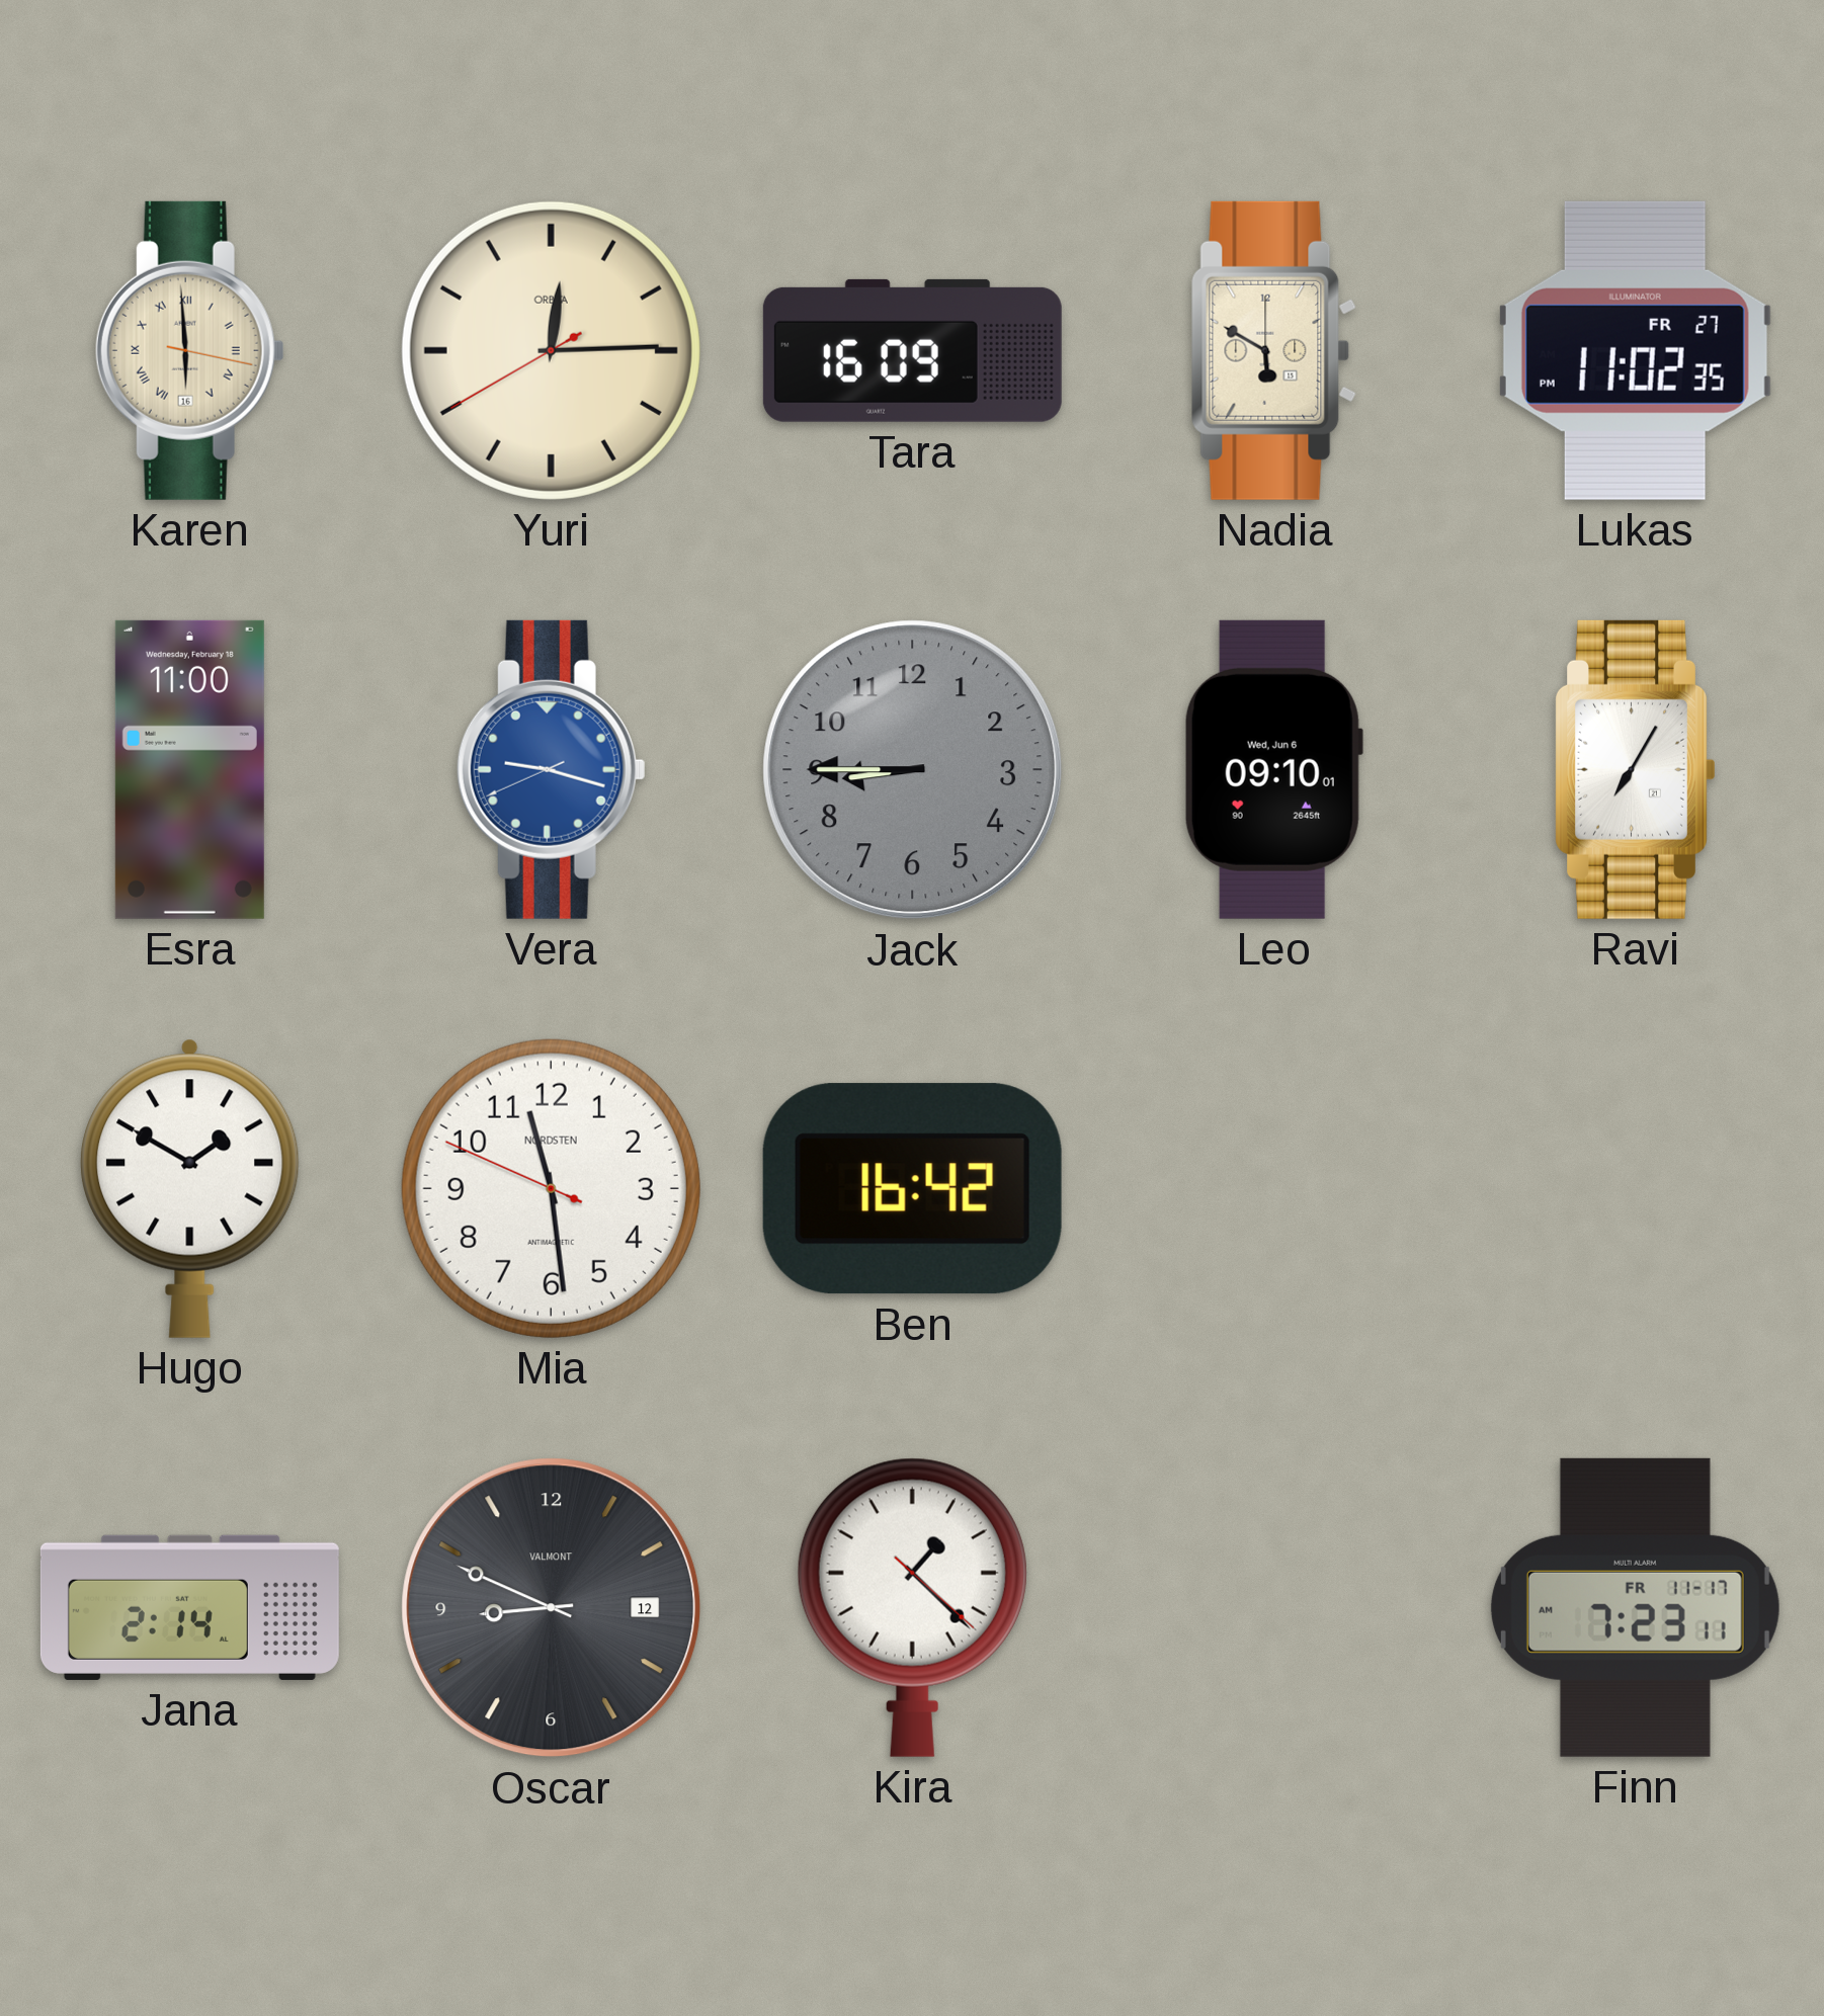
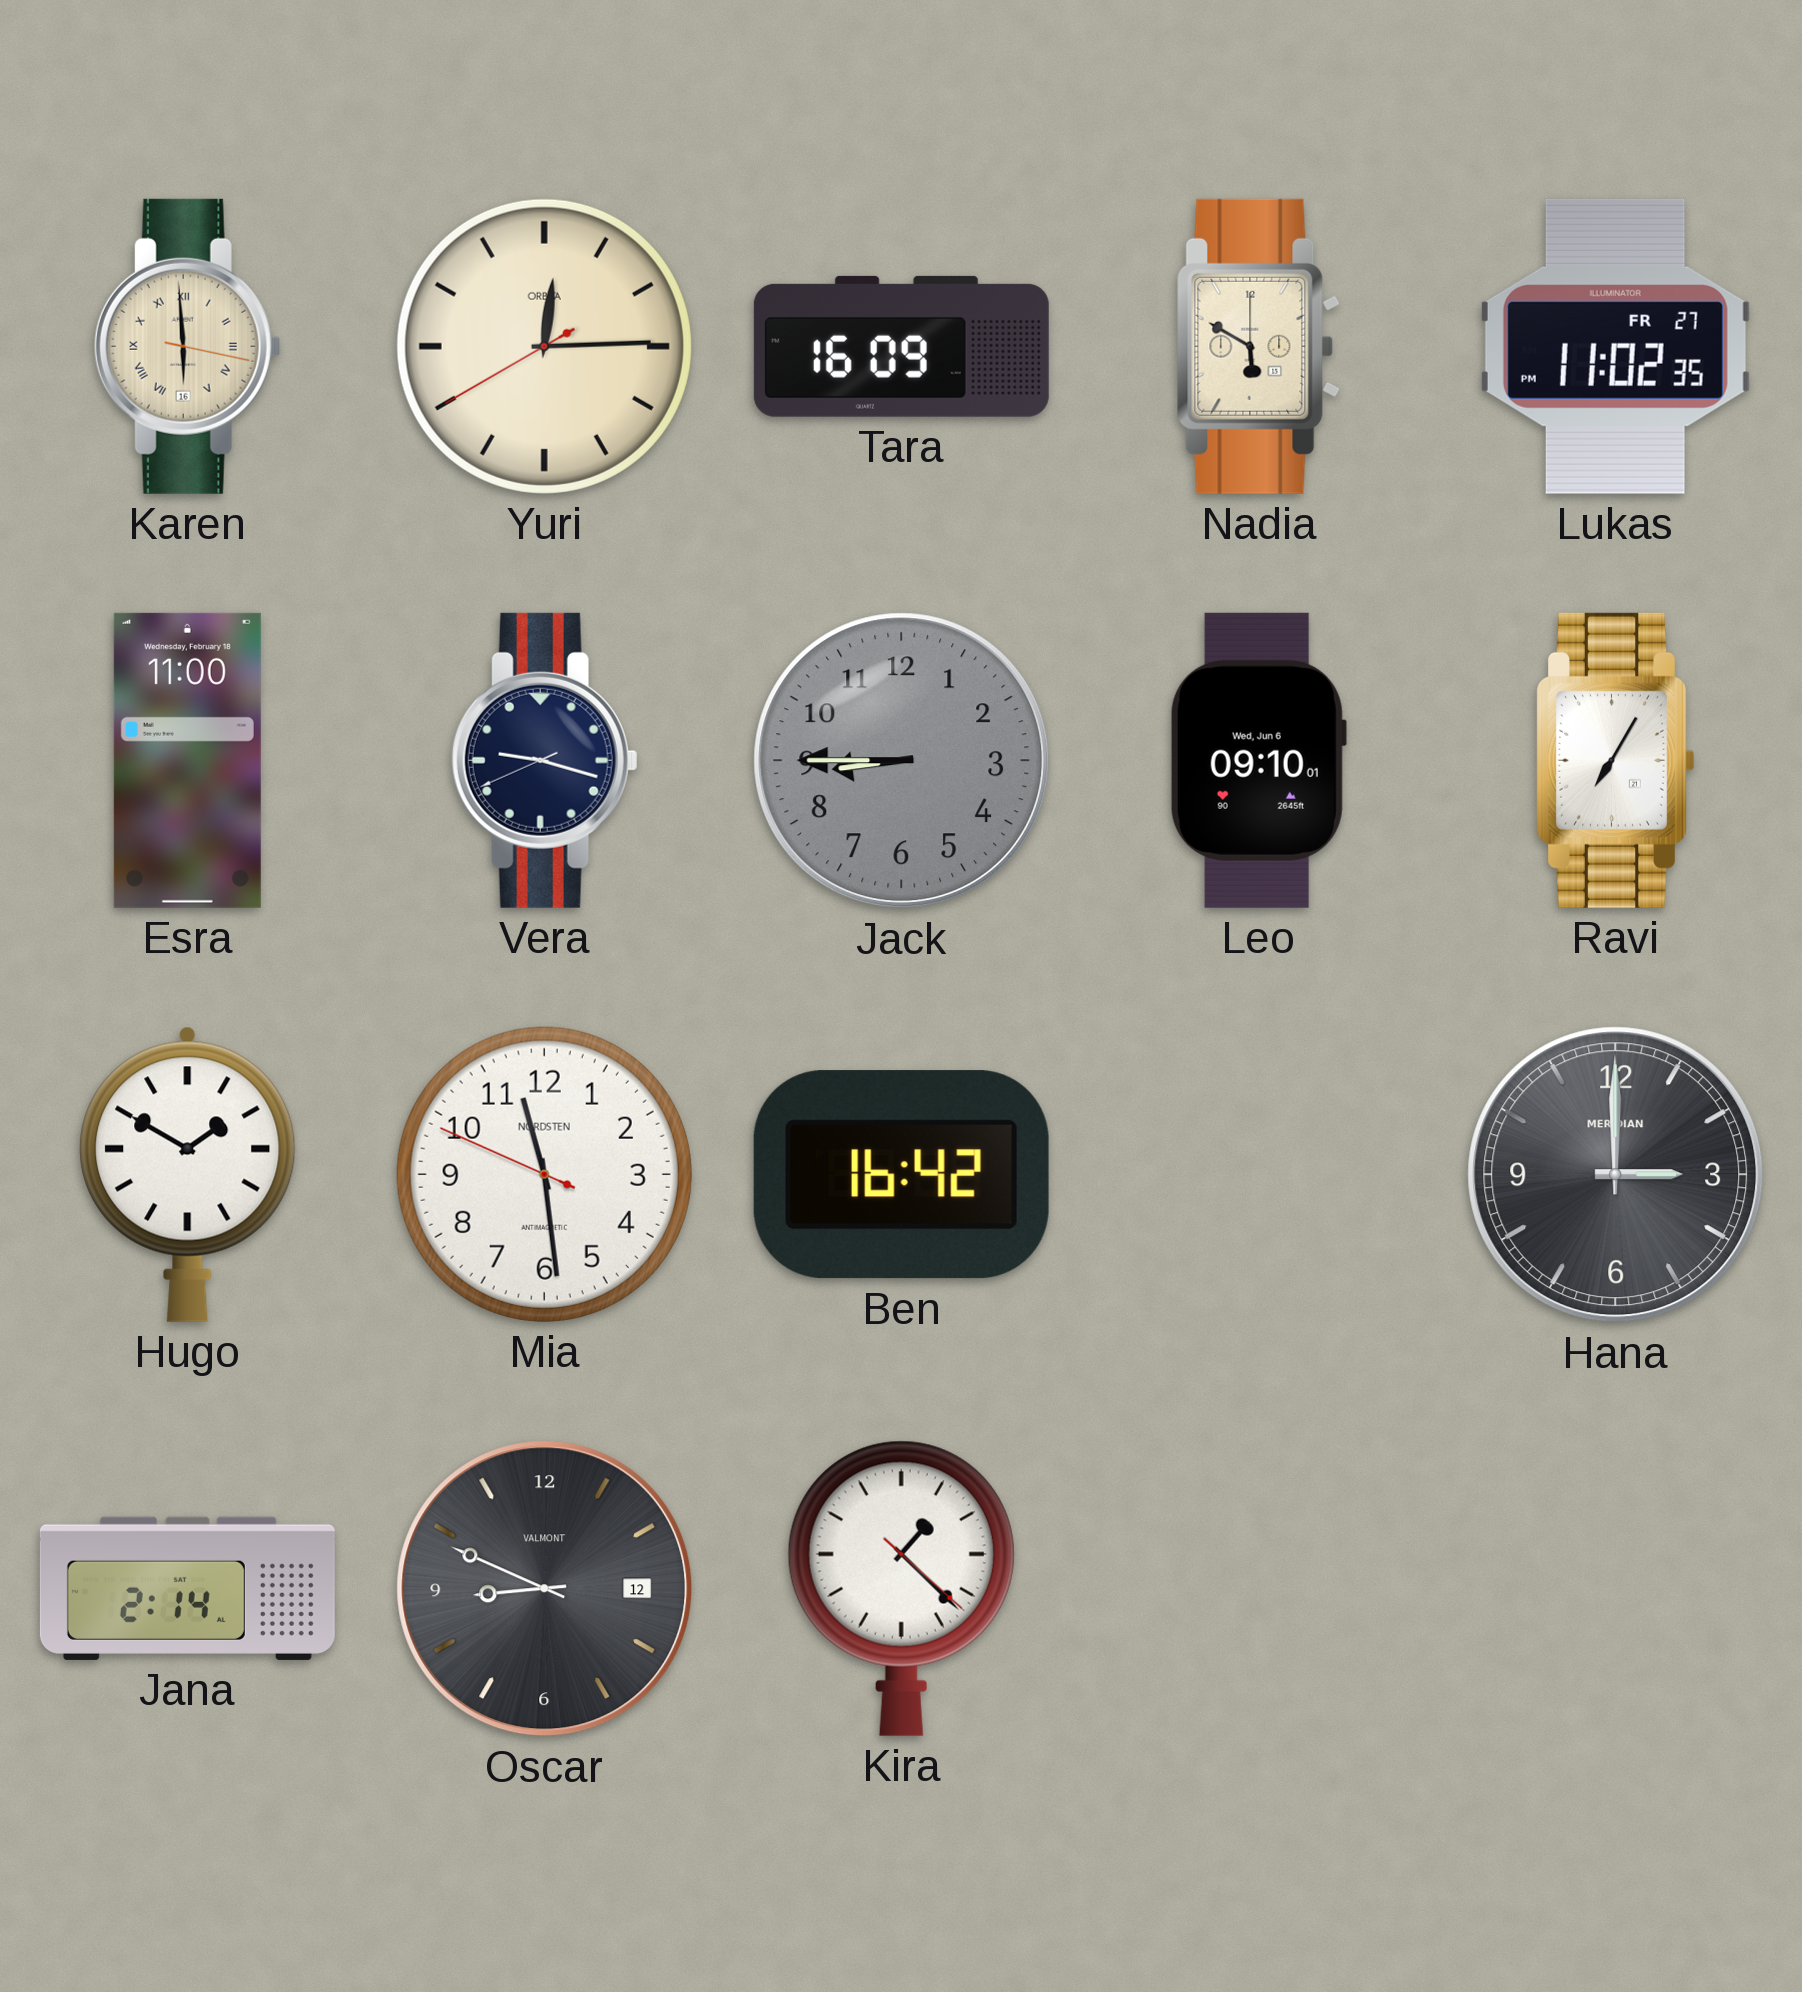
Vera dial: blue -> navy
Hana: none -> 3:00
Finn: 7:23 -> none
